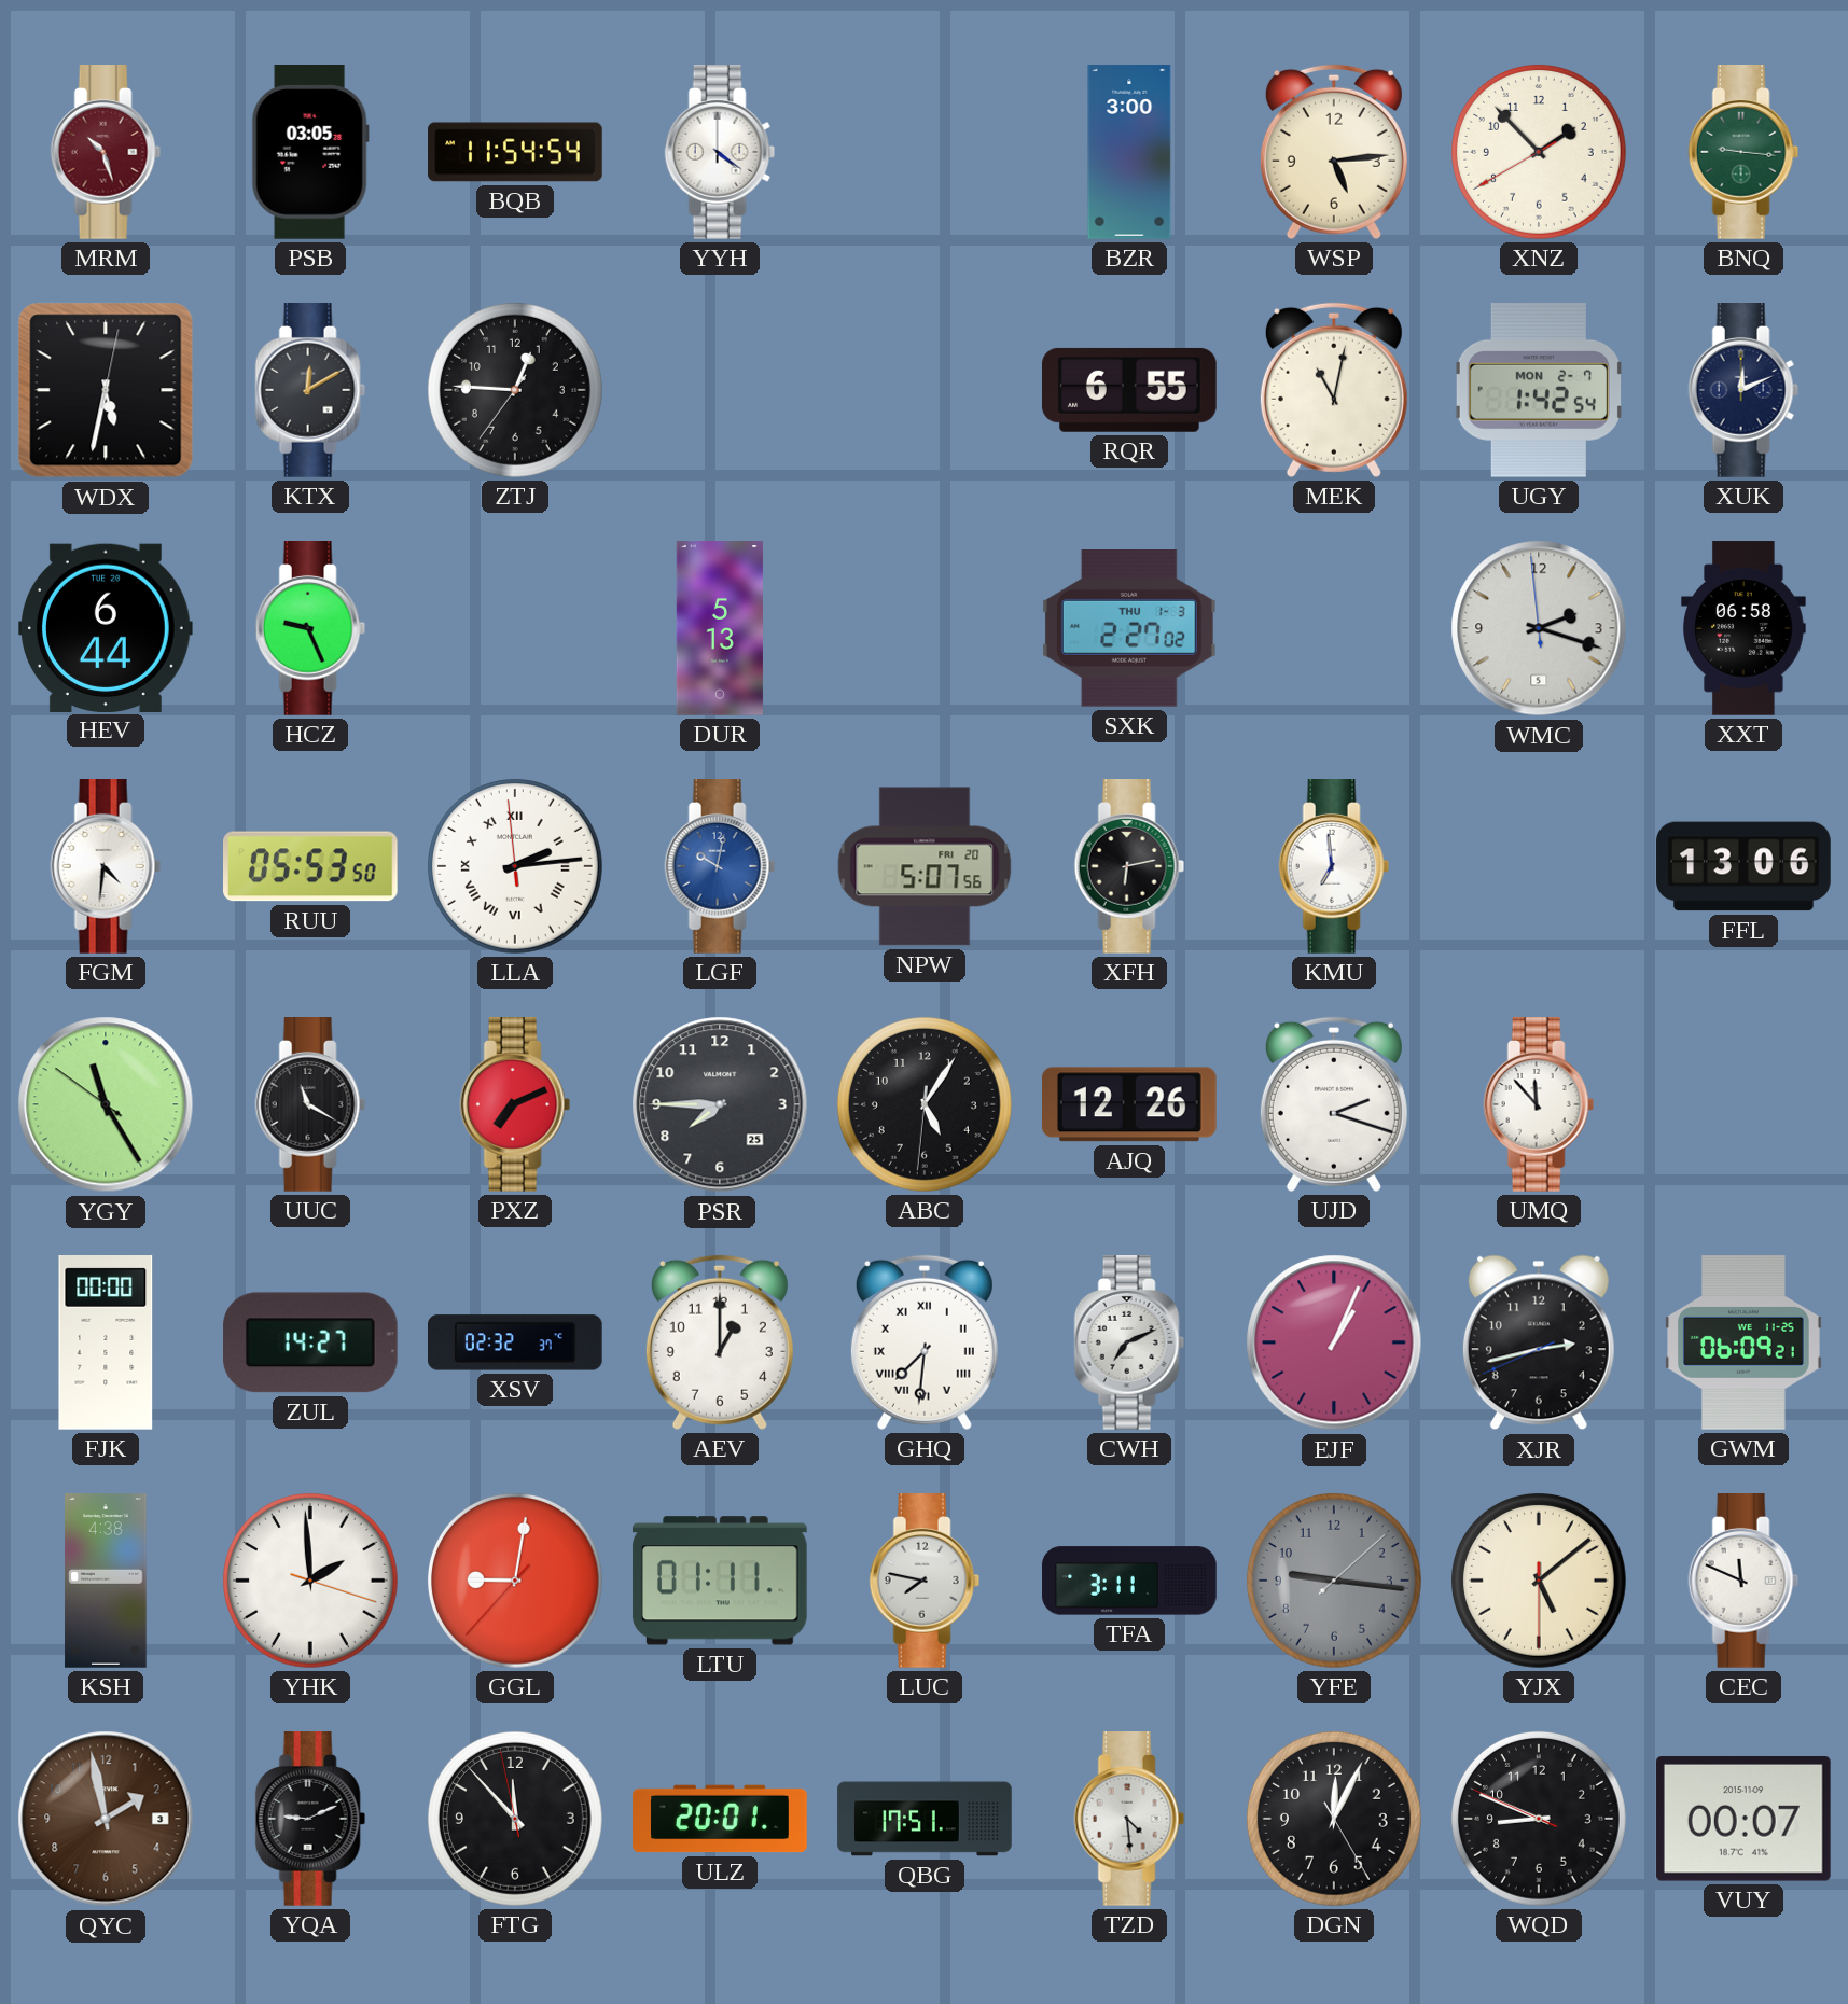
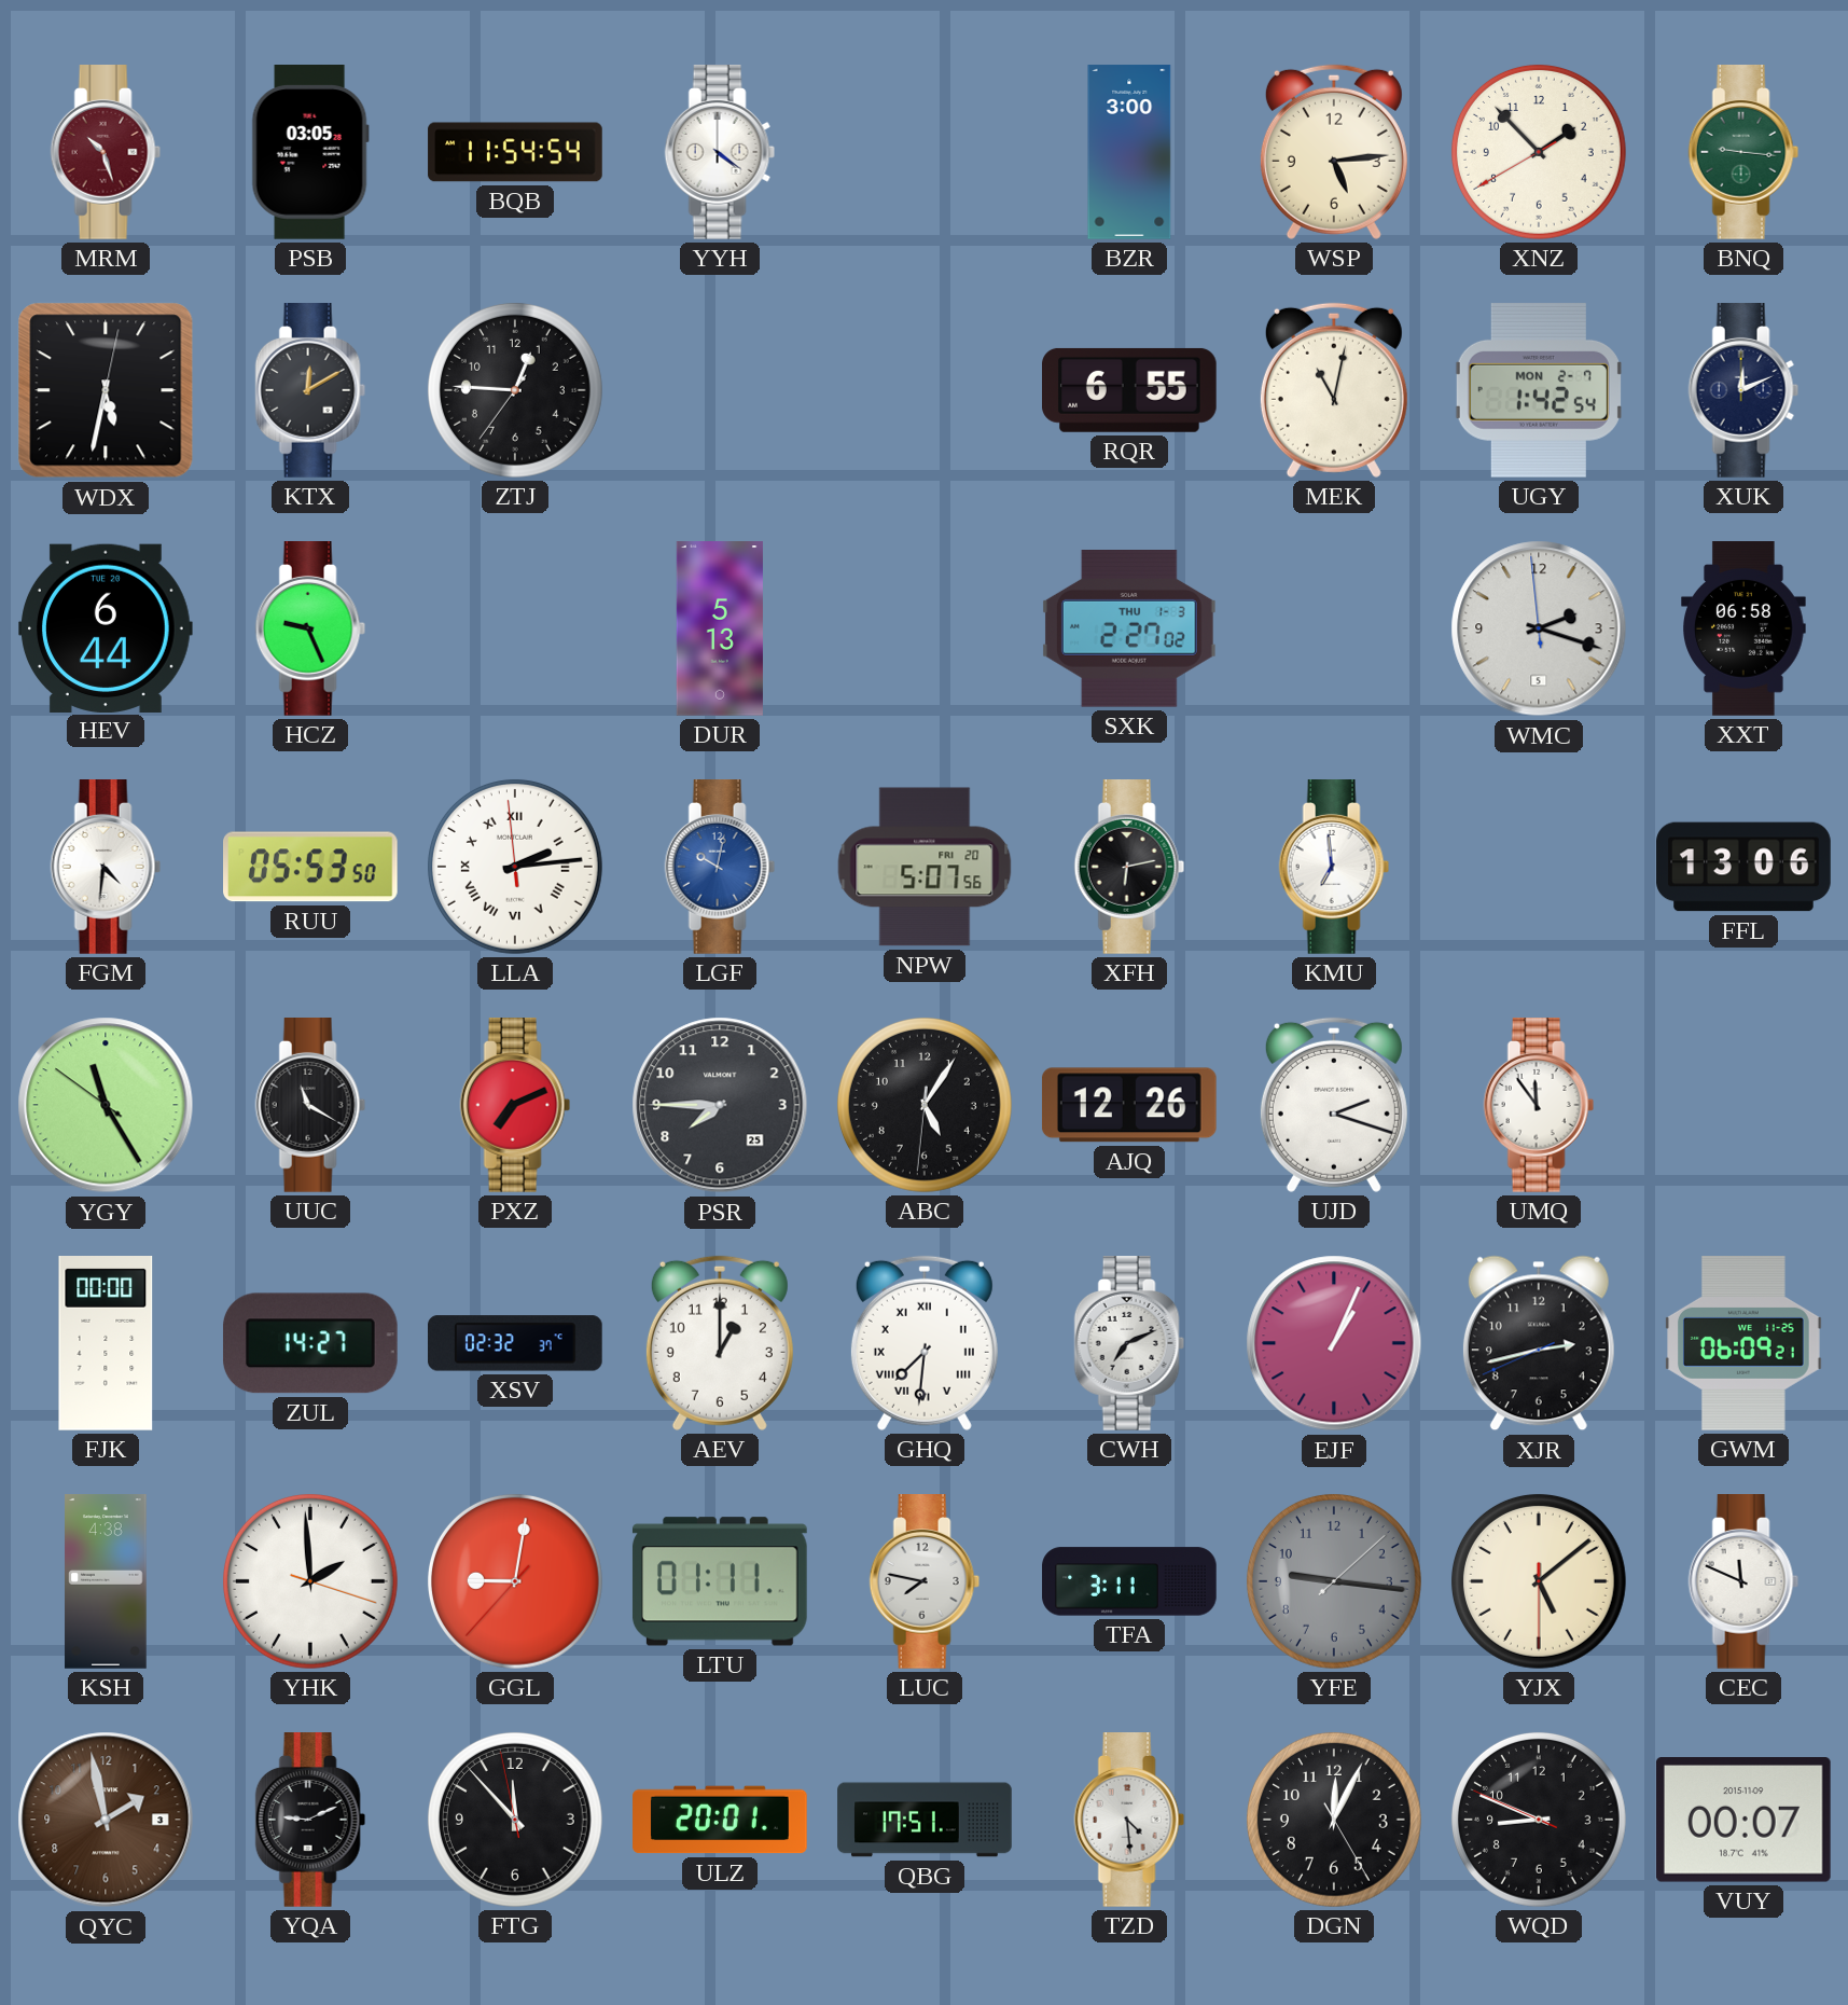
UMQ: 11:53 -> 11:54
